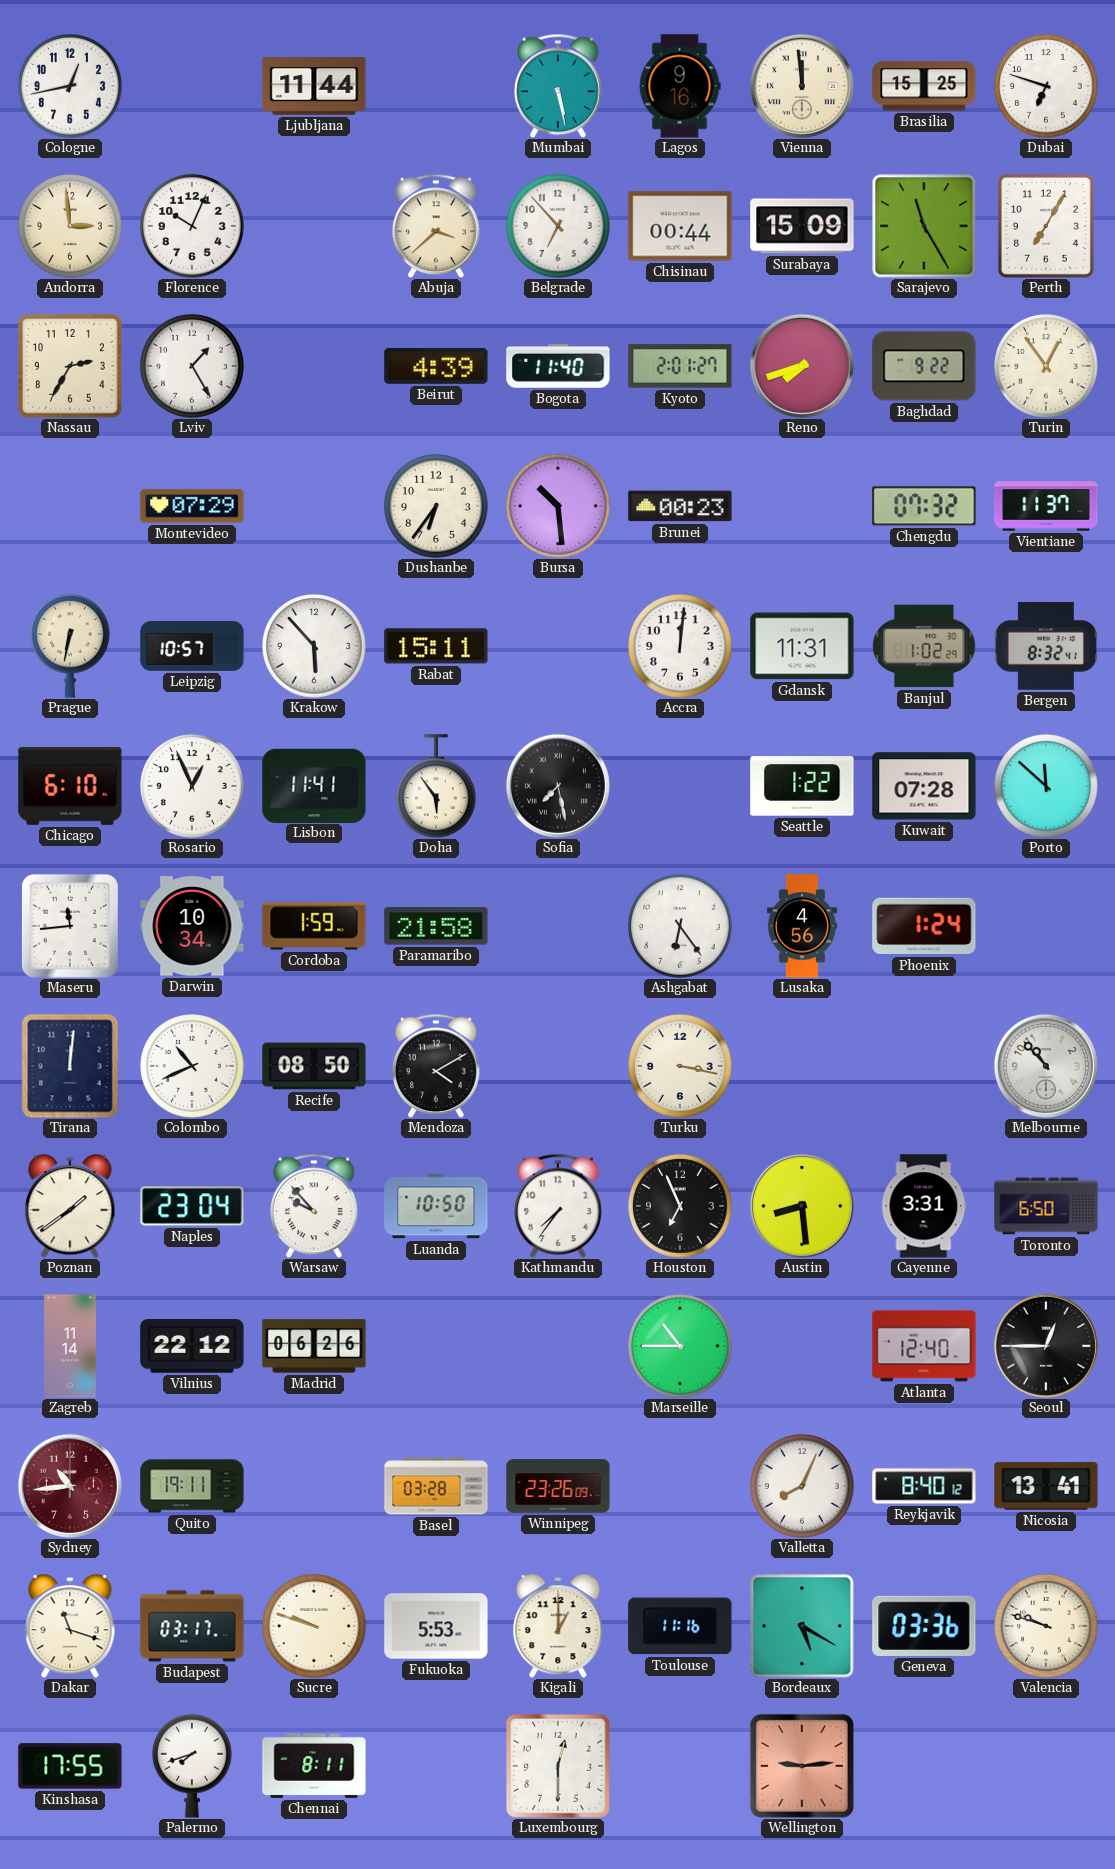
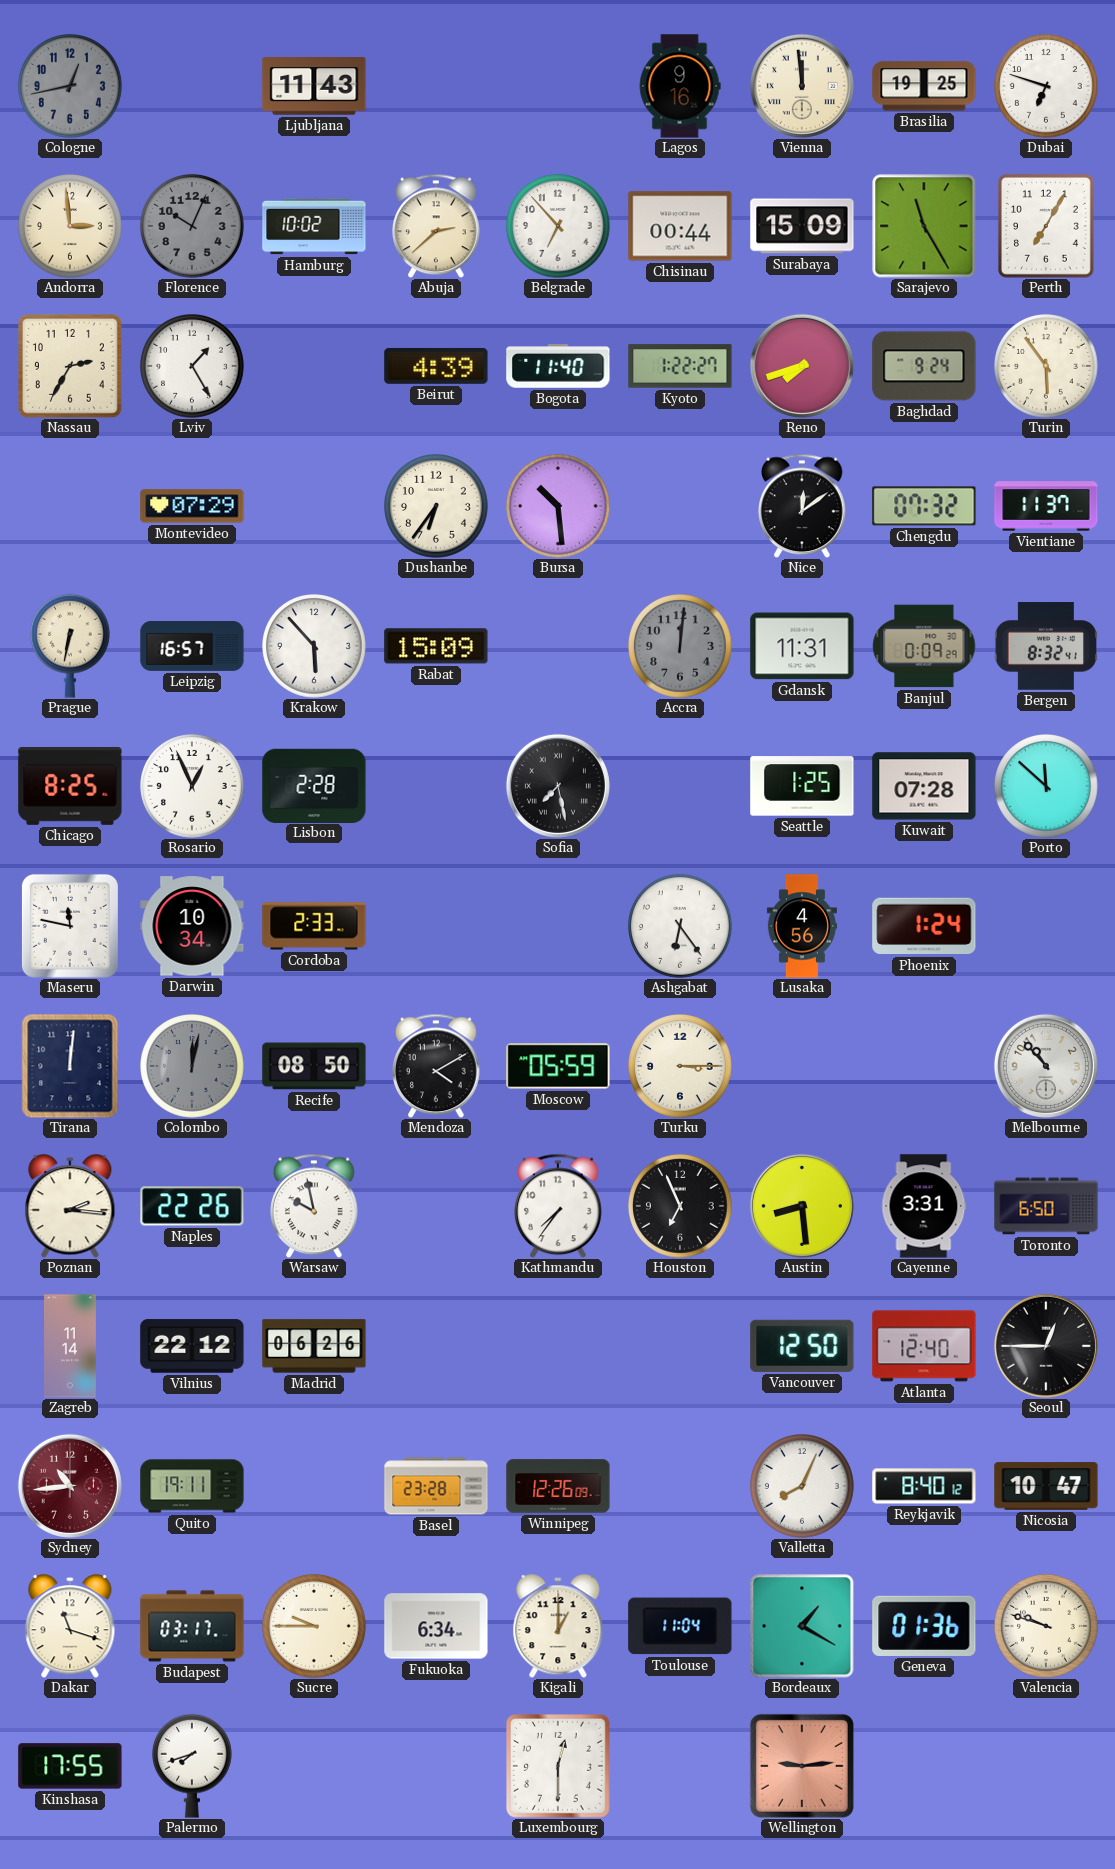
Cologne dial: white -> grey
Ljubljana: 11:44 -> 11:43
Mumbai: 5:28 -> none
Brasilia: 15:25 -> 19:25
Florence dial: white -> grey
Hamburg: none -> 10:02
Abuja: 3:38 -> 2:38
Kyoto: 2:01 -> 1:22
Baghdad: 9:22 -> 9:24
Turin: 12:54 -> 5:54
Brunei: 00:23 -> none
Nice: none -> 12:09
Leipzig: 10:57 -> 16:57
Rabat: 15:11 -> 15:09
Accra dial: white -> grey
Banjul: 1:02 -> 0:09
Chicago: 6:10 -> 8:25
Lisbon: 11:41 -> 2:28
Doha: 5:54 -> none
Seattle: 1:22 -> 1:25
Maseru: 11:44 -> 11:47
Cordoba: 1:59 -> 2:33
Paramaribo: 21:58 -> none
Colombo: 10:41 -> 12:02
Colombo dial: white -> grey
Moscow: none -> 05:59
Turku: 3:17 -> 3:15
Poznan: 1:39 -> 2:16
Naples: 23:04 -> 22:26
Warsaw: 9:53 -> 9:58
Luanda: 10:50 -> none
Marseille: 10:45 -> none
Vancouver: none -> 12:50
Basel: 03:28 -> 23:28
Winnipeg: 23:26 -> 12:26
Nicosia: 13:41 -> 10:47
Sucre: 9:48 -> 9:45
Fukuoka: 5:53 -> 6:34
Toulouse: 11:16 -> 11:04
Bordeaux: 5:20 -> 1:20
Geneva: 03:36 -> 01:36
Chennai: 8:11 -> none
